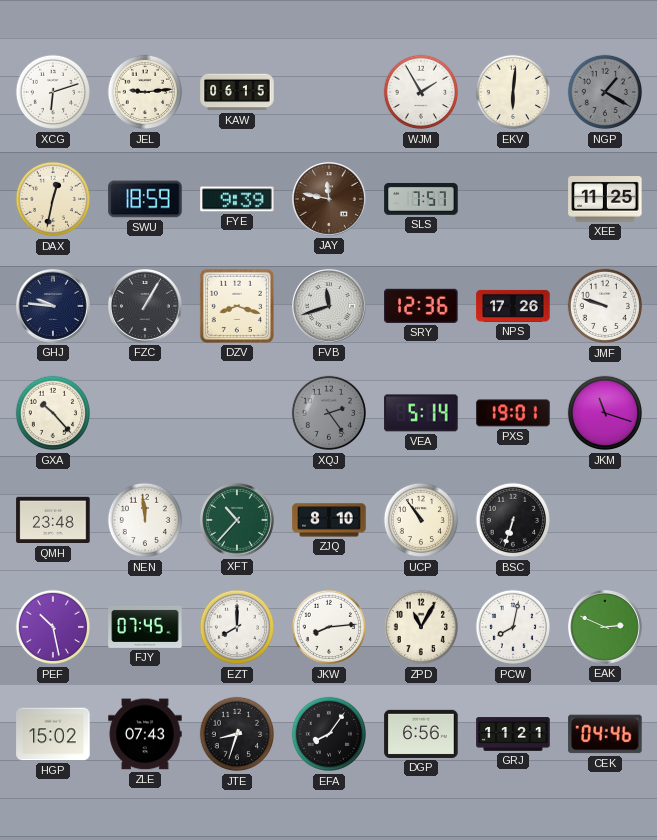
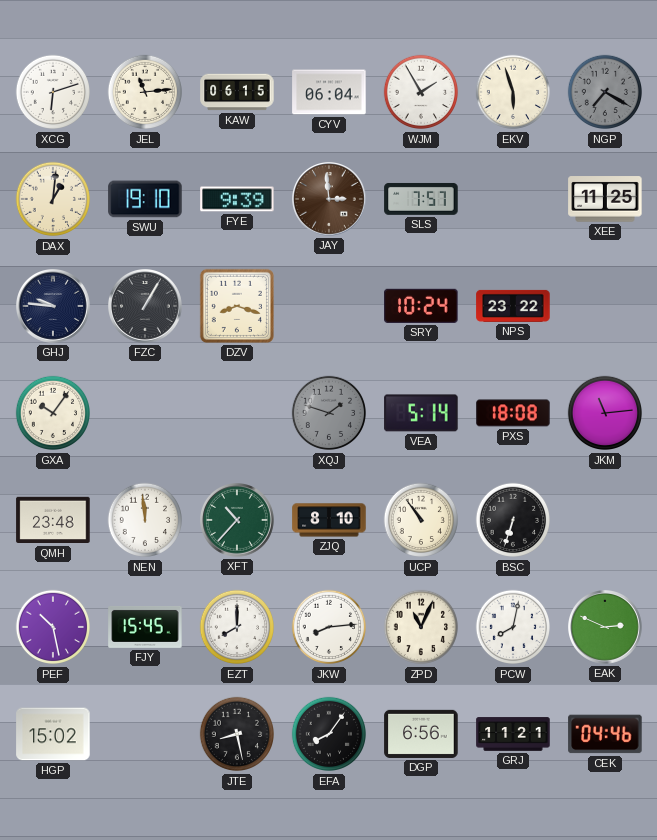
JEL: 9:14 -> 11:14
CYV: none -> 06:04
EKV: 6:01 -> 5:57
NGP: 1:20 -> 7:20
DAX: 12:32 -> 1:01
SWU: 18:59 -> 19:10
JAY: 11:47 -> 2:59
FVB: 11:42 -> none
SRY: 12:36 -> 10:24
NPS: 17:26 -> 23:22
JMF: 9:48 -> none
GXA: 10:23 -> 10:06
XQJ: 2:24 -> 1:48
PXS: 19:01 -> 18:08
JKM: 11:18 -> 11:14
FJY: 07:45 -> 15:45
ZPD: 11:05 -> 11:04
ZLE: 07:43 -> none
JTE: 8:33 -> 8:28
